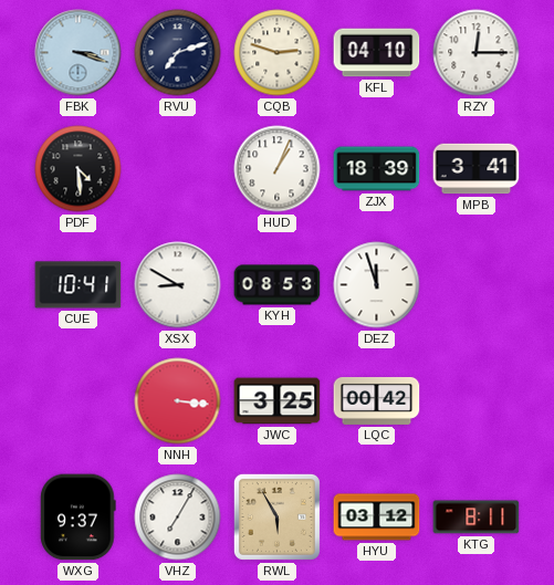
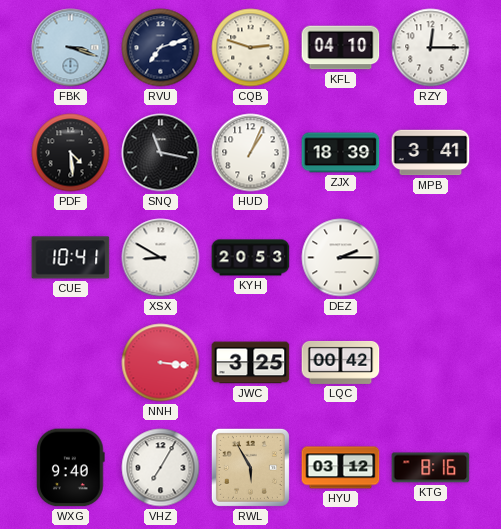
SNQ: none -> 11:17
KYH: 08:53 -> 20:53
DEZ: 11:57 -> 2:15
WXG: 9:37 -> 9:40
KTG: 8:11 -> 8:16
